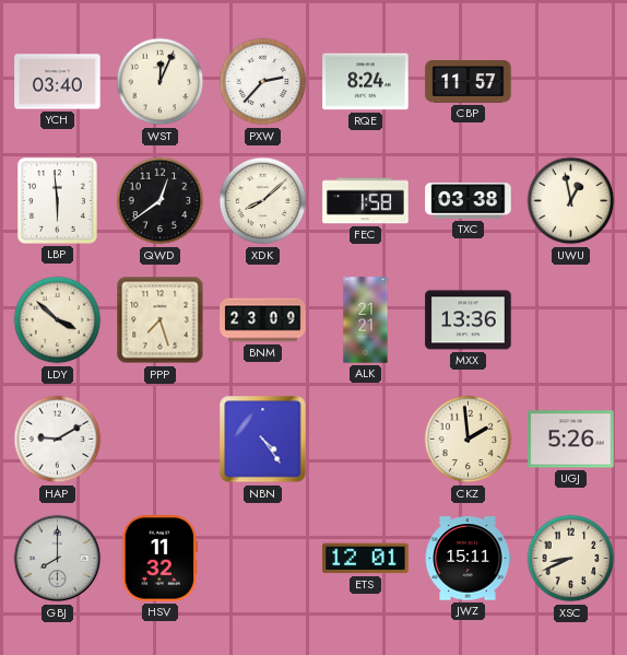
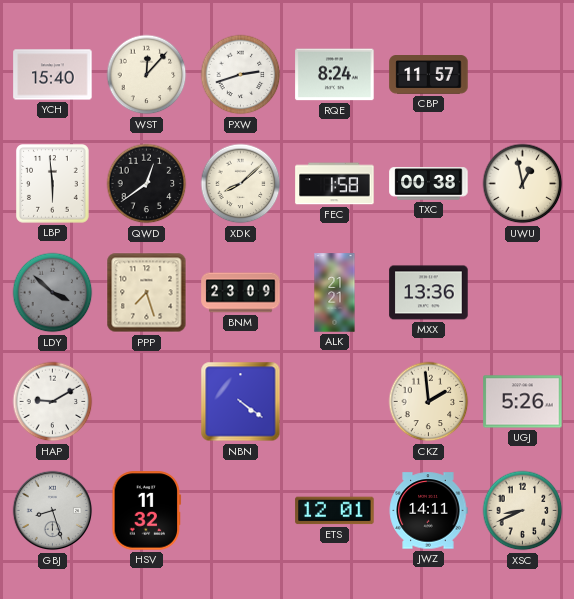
YCH: 03:40 -> 15:40
WST: 12:04 -> 12:07
PXW: 2:37 -> 2:42
TXC: 03:38 -> 00:38
LDY dial: cream -> grey
NBN: 4:24 -> 4:21
GBJ: 8:00 -> 8:27
JWZ: 15:11 -> 14:11
